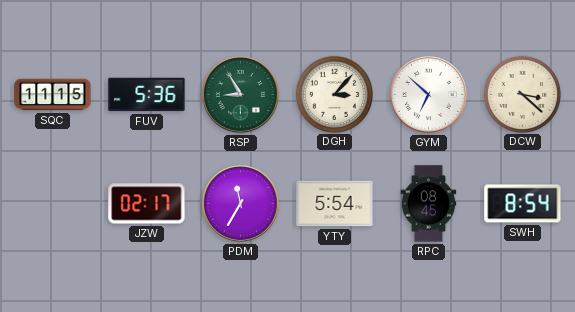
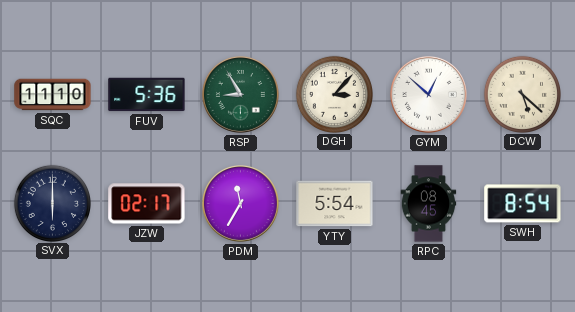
SQC: 11:15 -> 11:10
GYM: 6:52 -> 12:52
DCW: 3:22 -> 5:22
SVX: none -> 6:00
